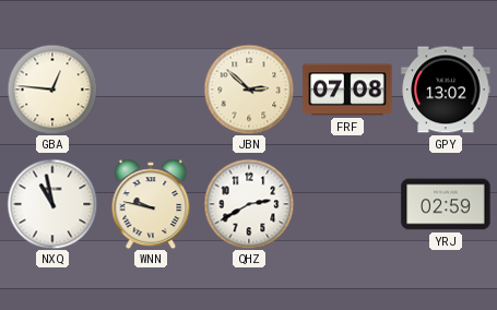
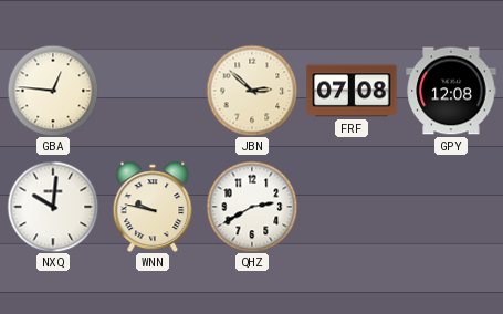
GPY: 13:02 -> 12:08
NXQ: 10:58 -> 10:01
YRJ: 02:59 -> none
